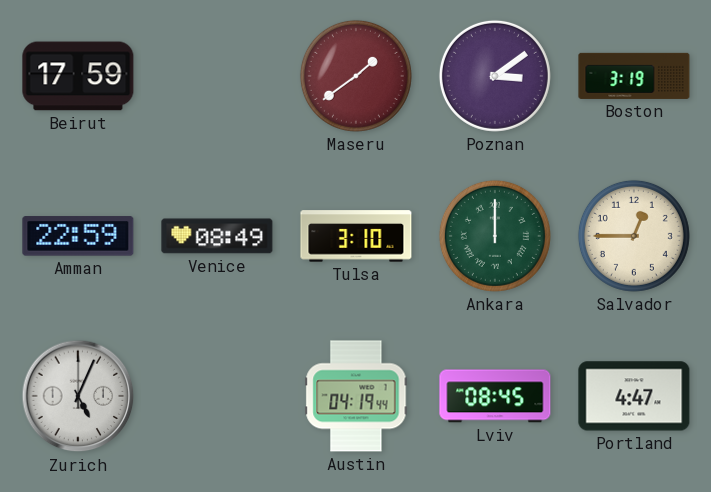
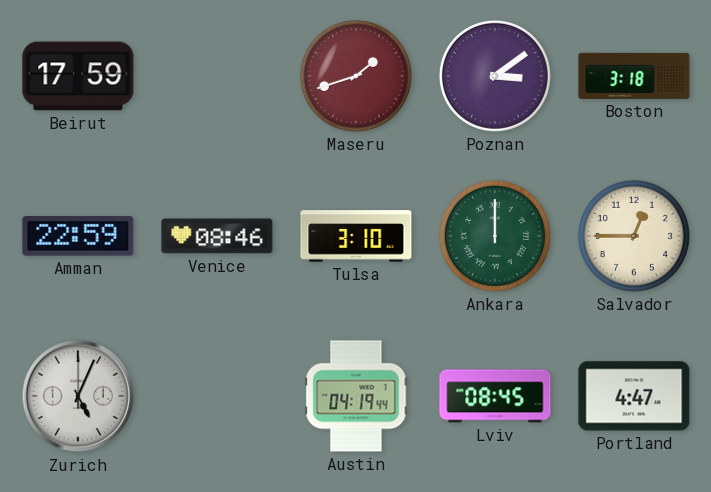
Maseru: 1:39 -> 1:42
Boston: 3:19 -> 3:18
Venice: 08:49 -> 08:46
